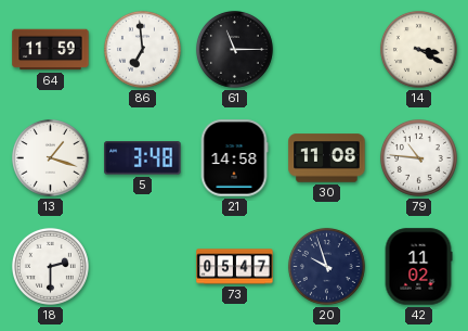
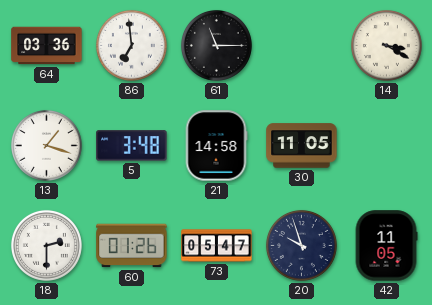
64: 11:59 -> 03:36
30: 11:08 -> 11:05
79: 10:46 -> none
60: none -> 01:26
42: 11:02 -> 11:05
